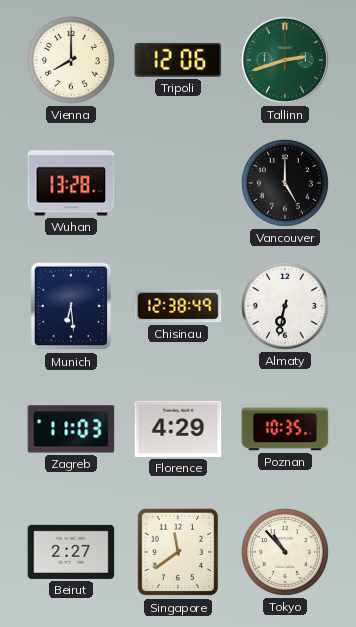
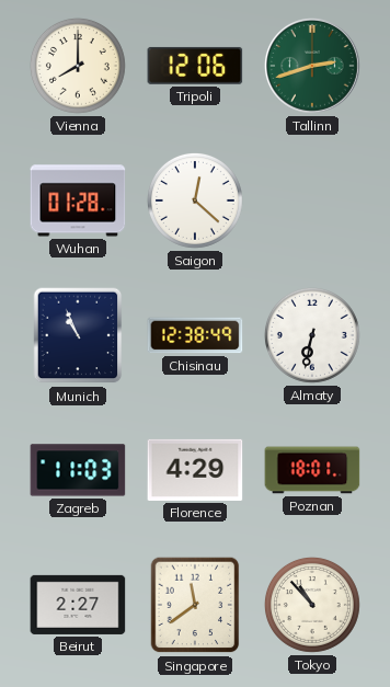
Wuhan: 13:28 -> 01:28
Saigon: none -> 12:22
Vancouver: 5:00 -> none
Munich: 6:29 -> 10:56
Poznan: 10:35 -> 18:01
